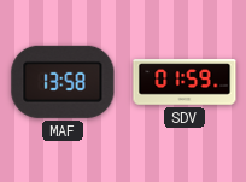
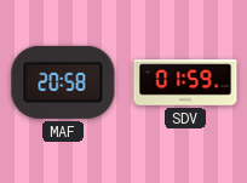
MAF: 13:58 -> 20:58
